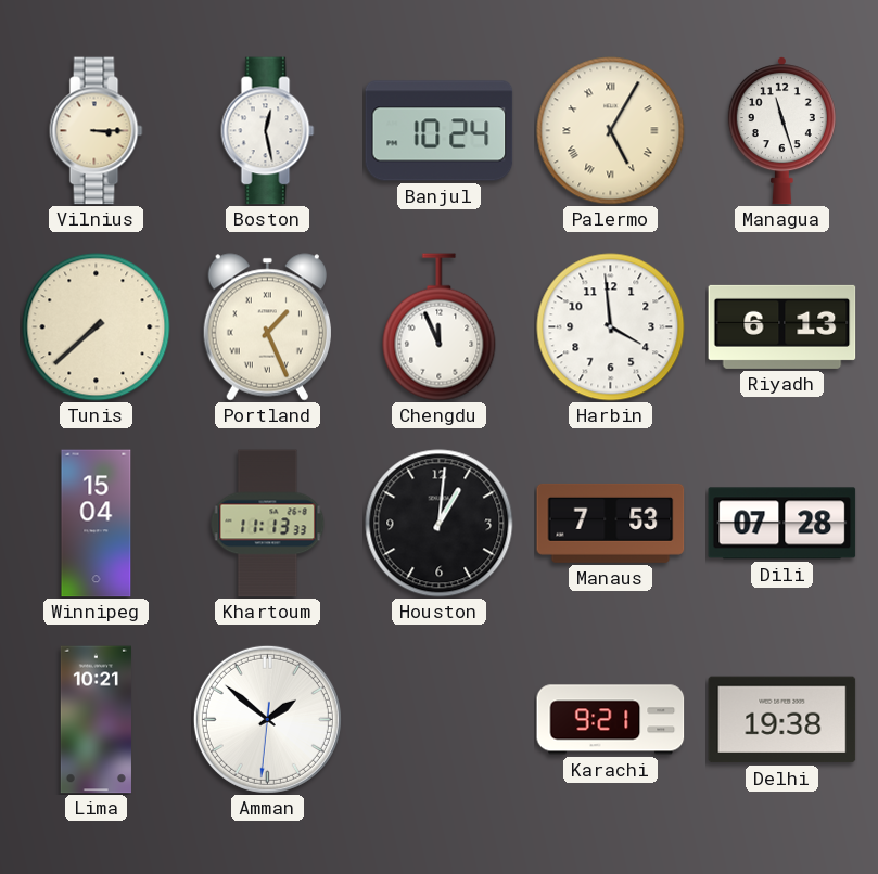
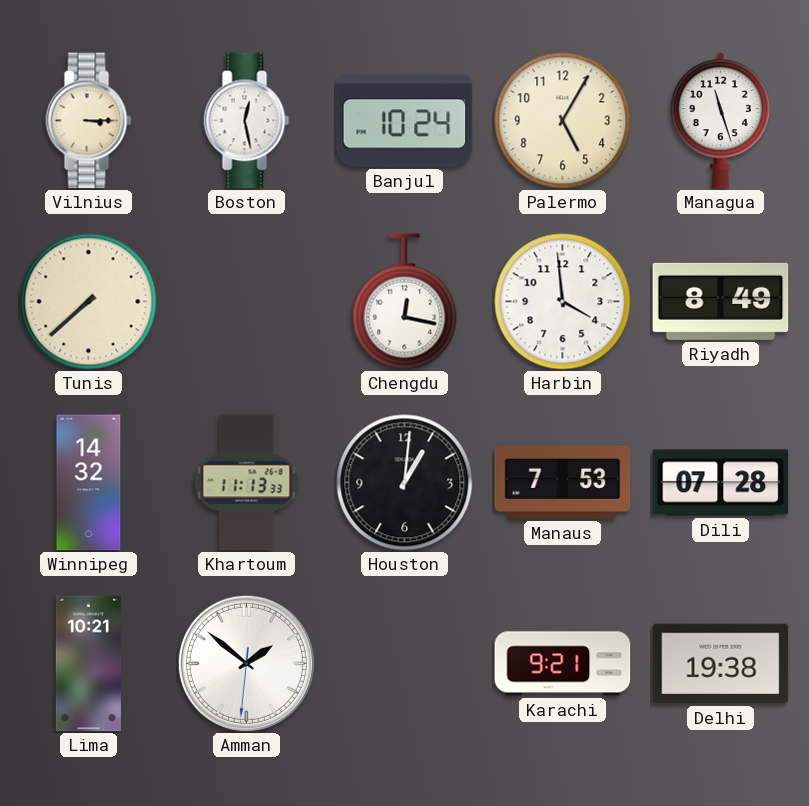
Palermo numerals: Roman -> Arabic
Portland: 1:26 -> none
Chengdu: 11:56 -> 12:17
Riyadh: 6:13 -> 8:49
Winnipeg: 15:04 -> 14:32
